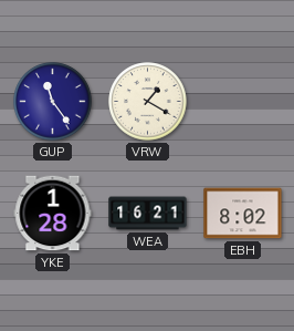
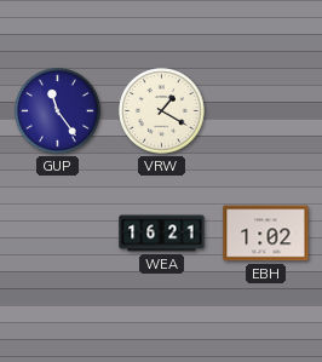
YKE: 1:28 -> none
EBH: 8:02 -> 1:02
